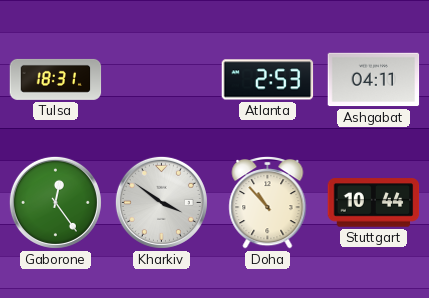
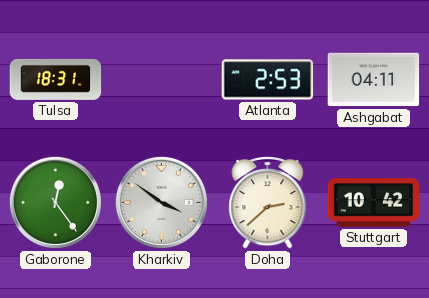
Doha: 10:53 -> 2:38
Stuttgart: 10:44 -> 10:42
